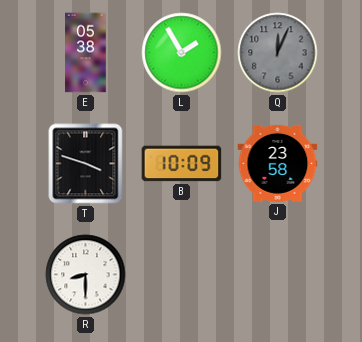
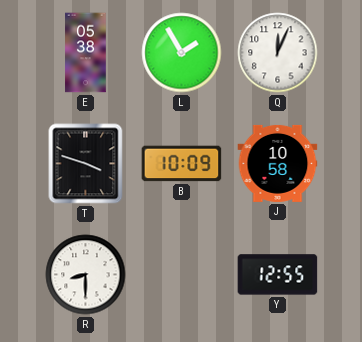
Q dial: grey -> white
J: 23:58 -> 10:58
Y: none -> 12:55
